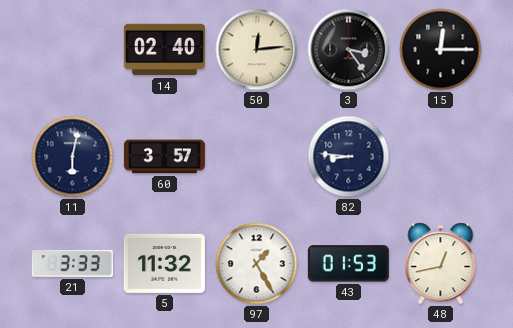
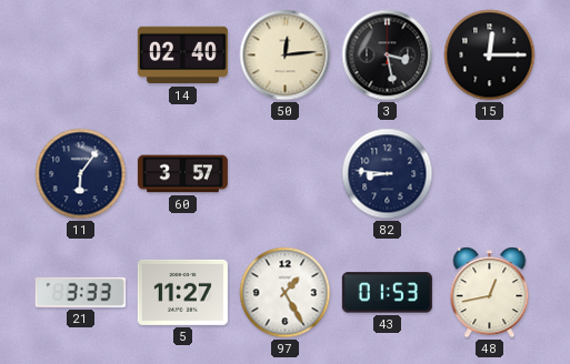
3: 3:24 -> 3:28
11: 6:02 -> 6:06
5: 11:32 -> 11:27
